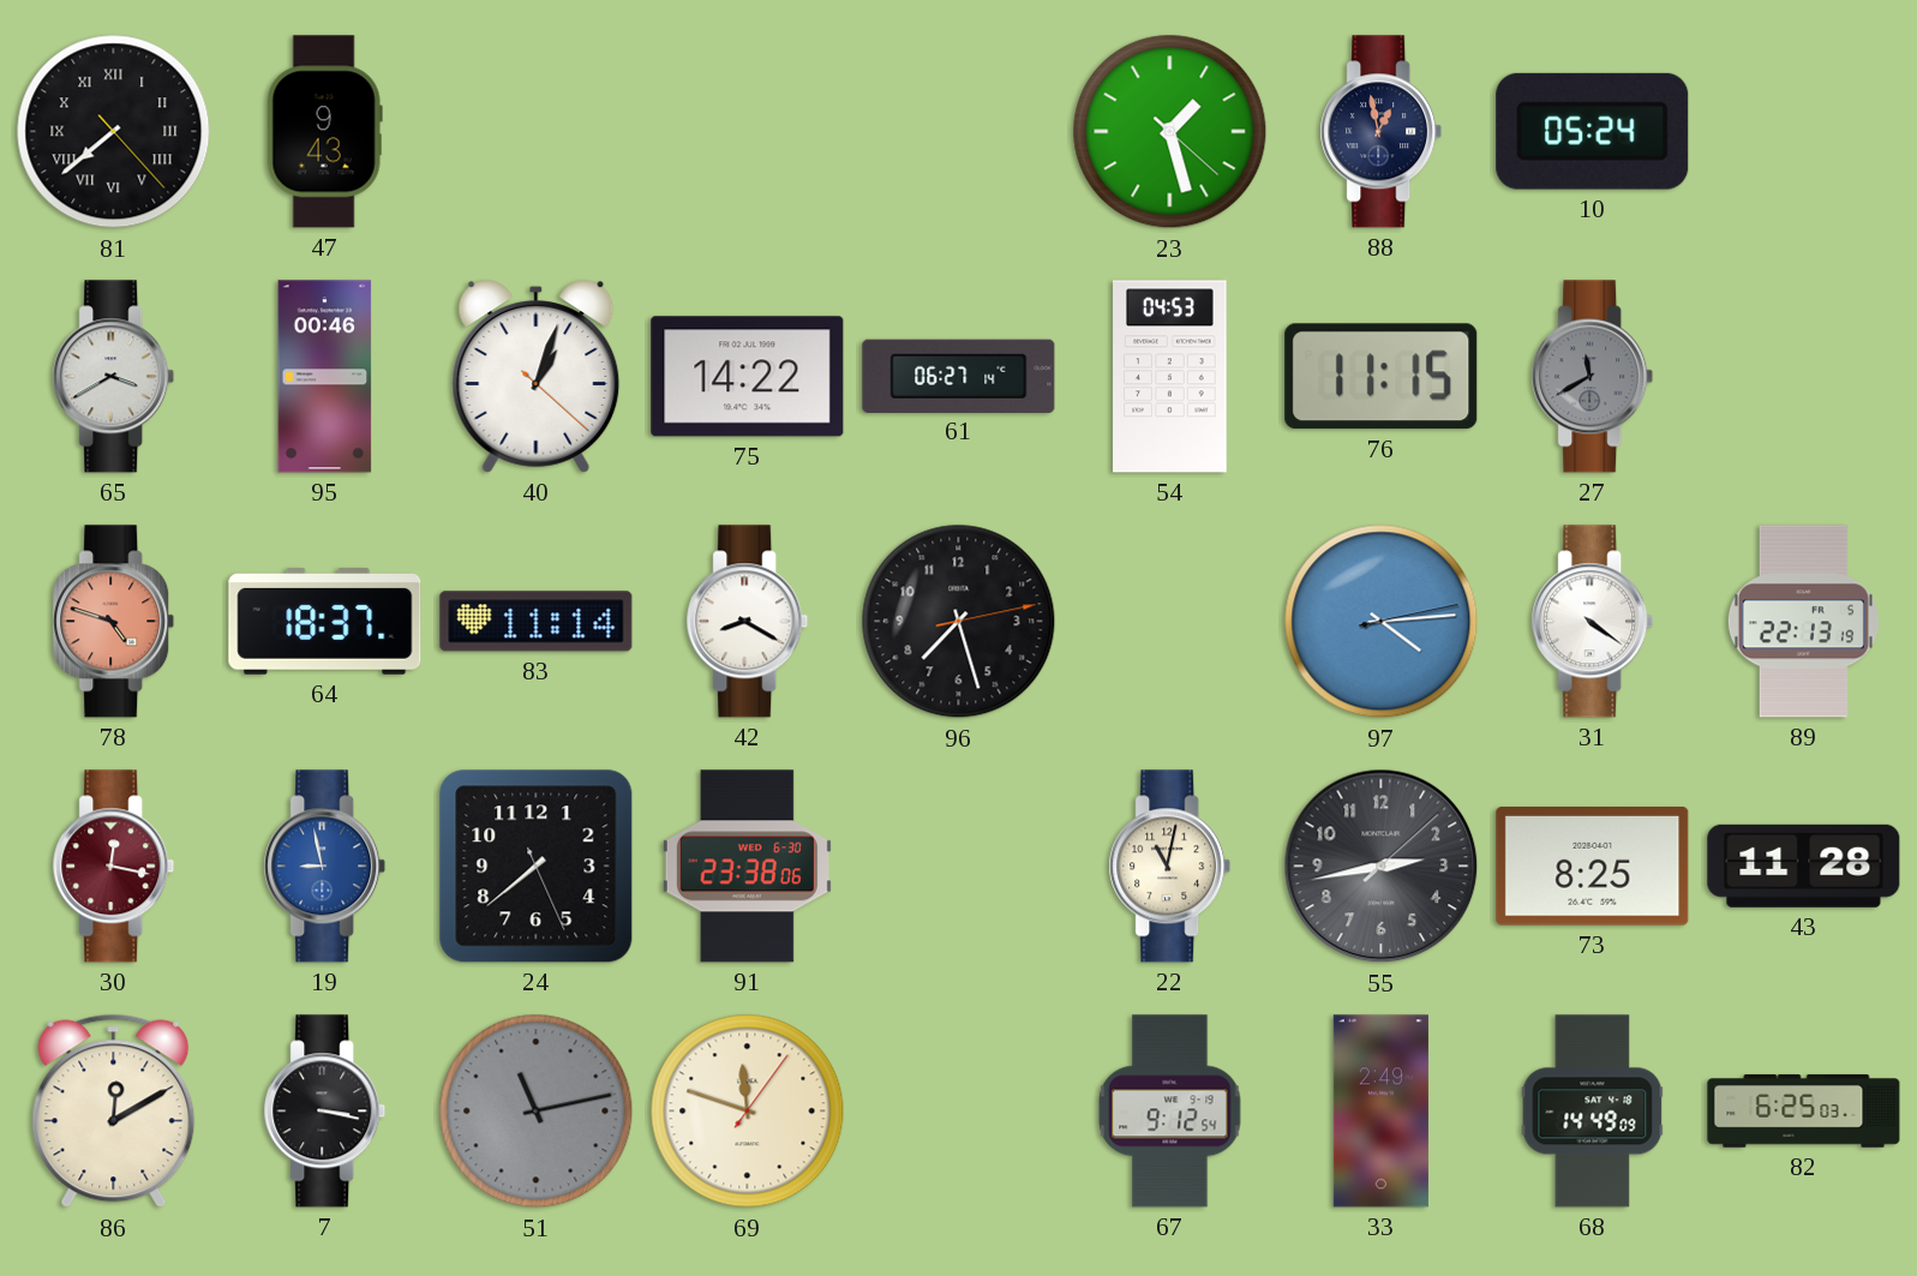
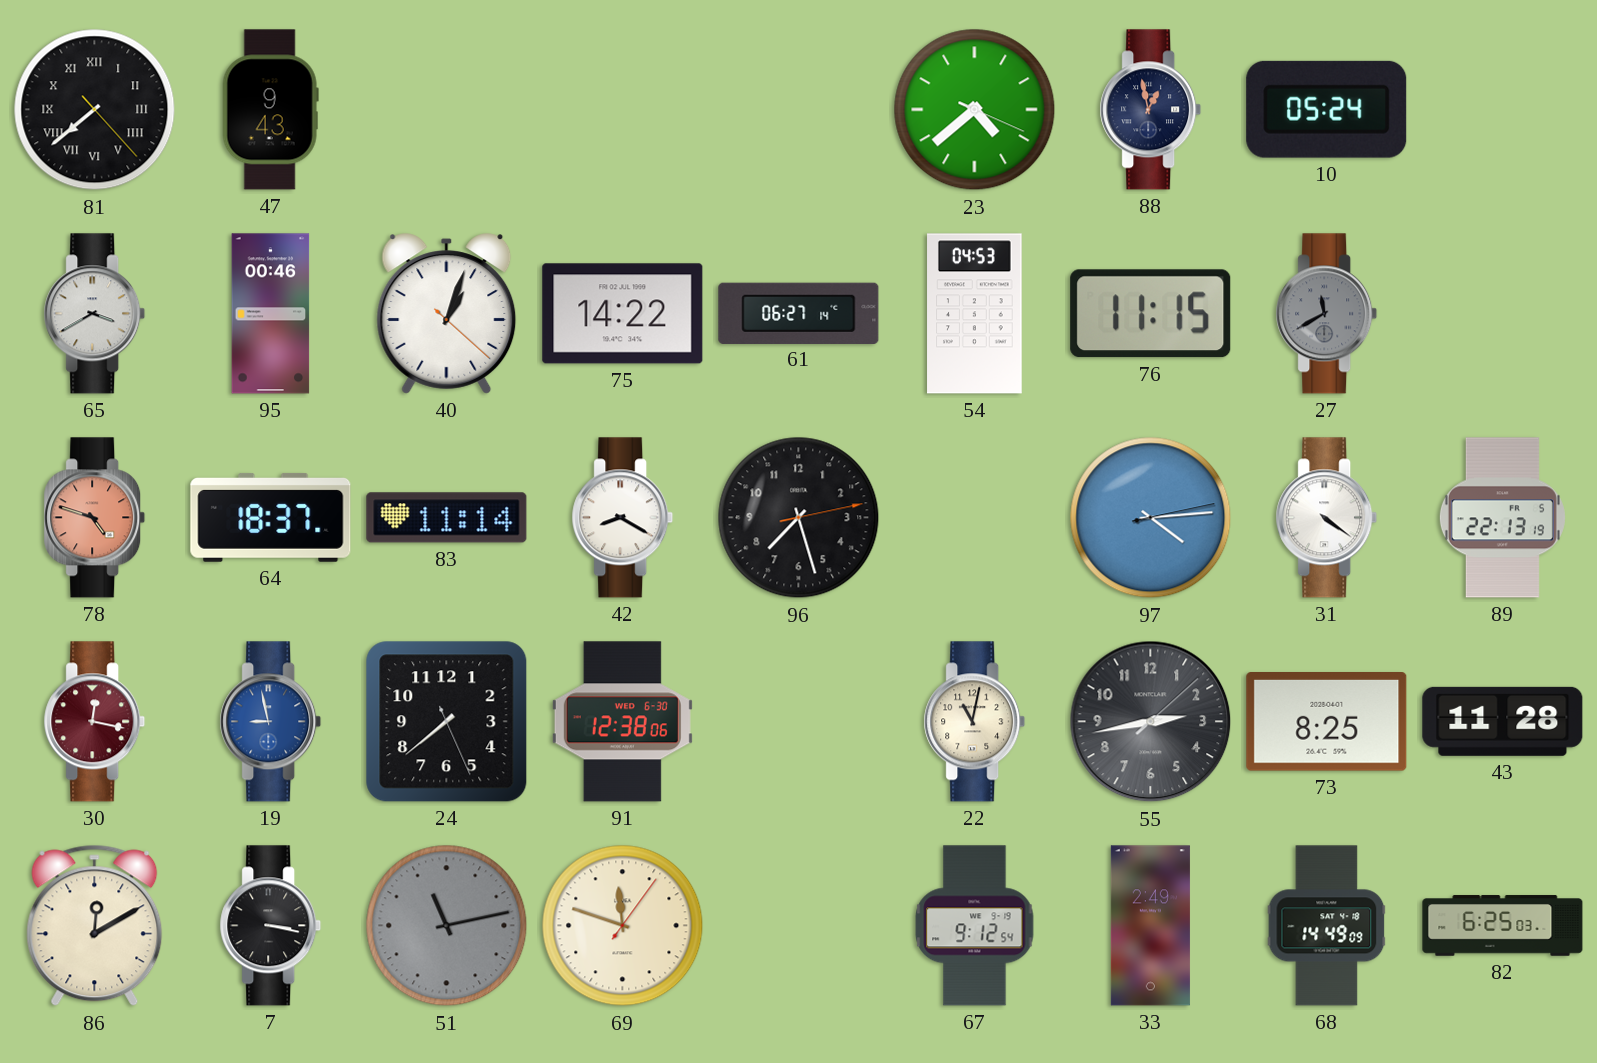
23: 1:27 -> 4:38
91: 23:38 -> 12:38
